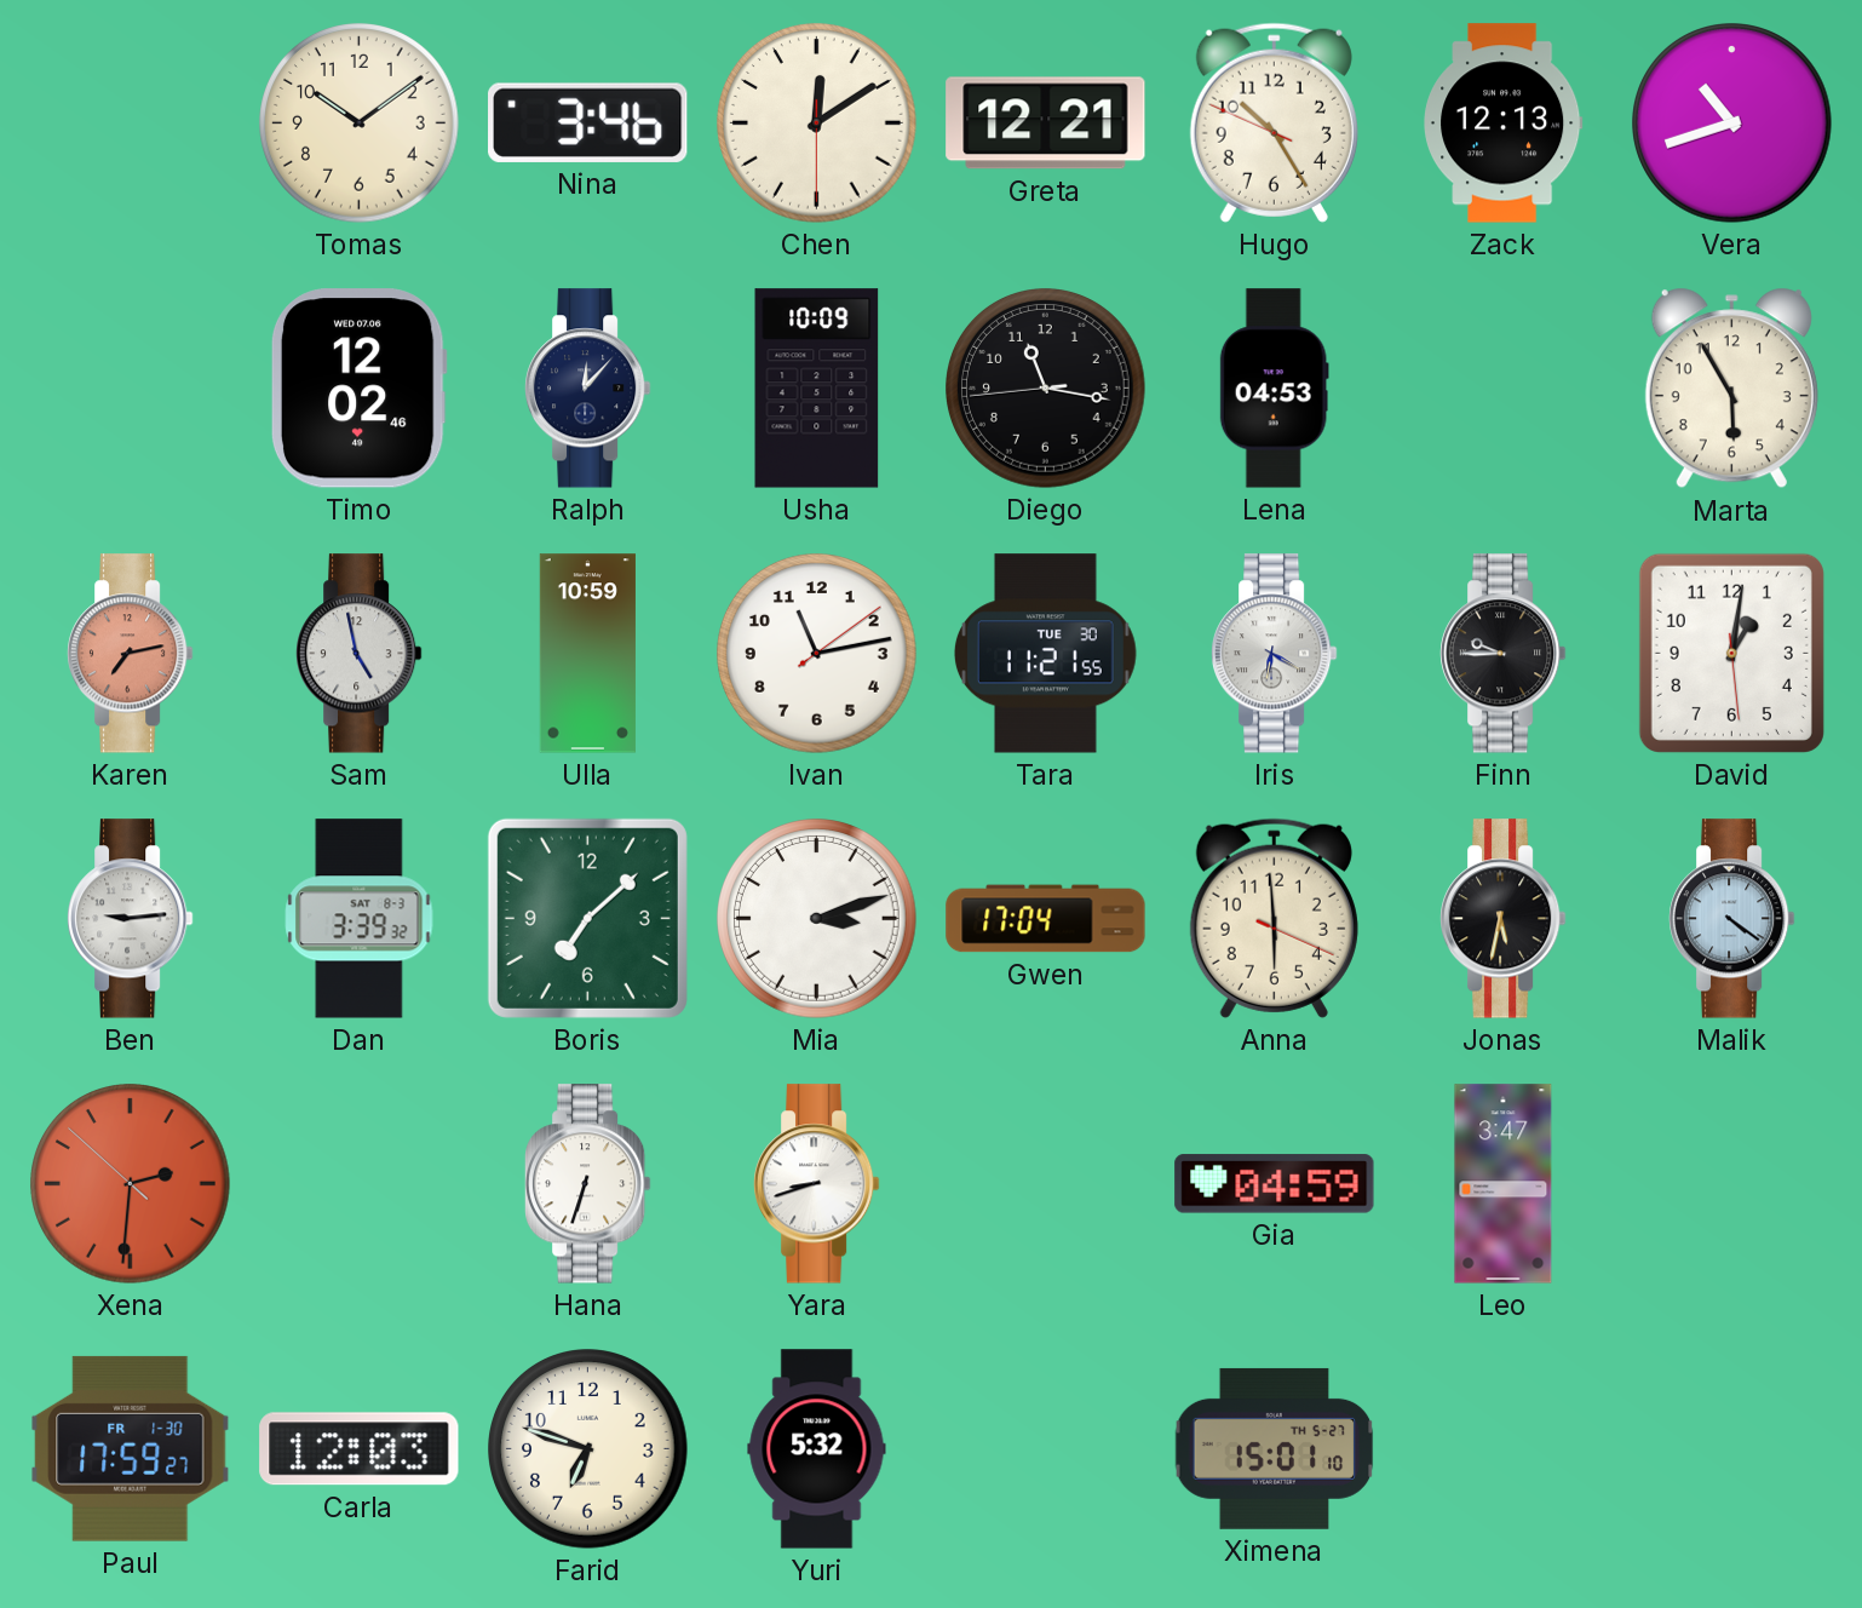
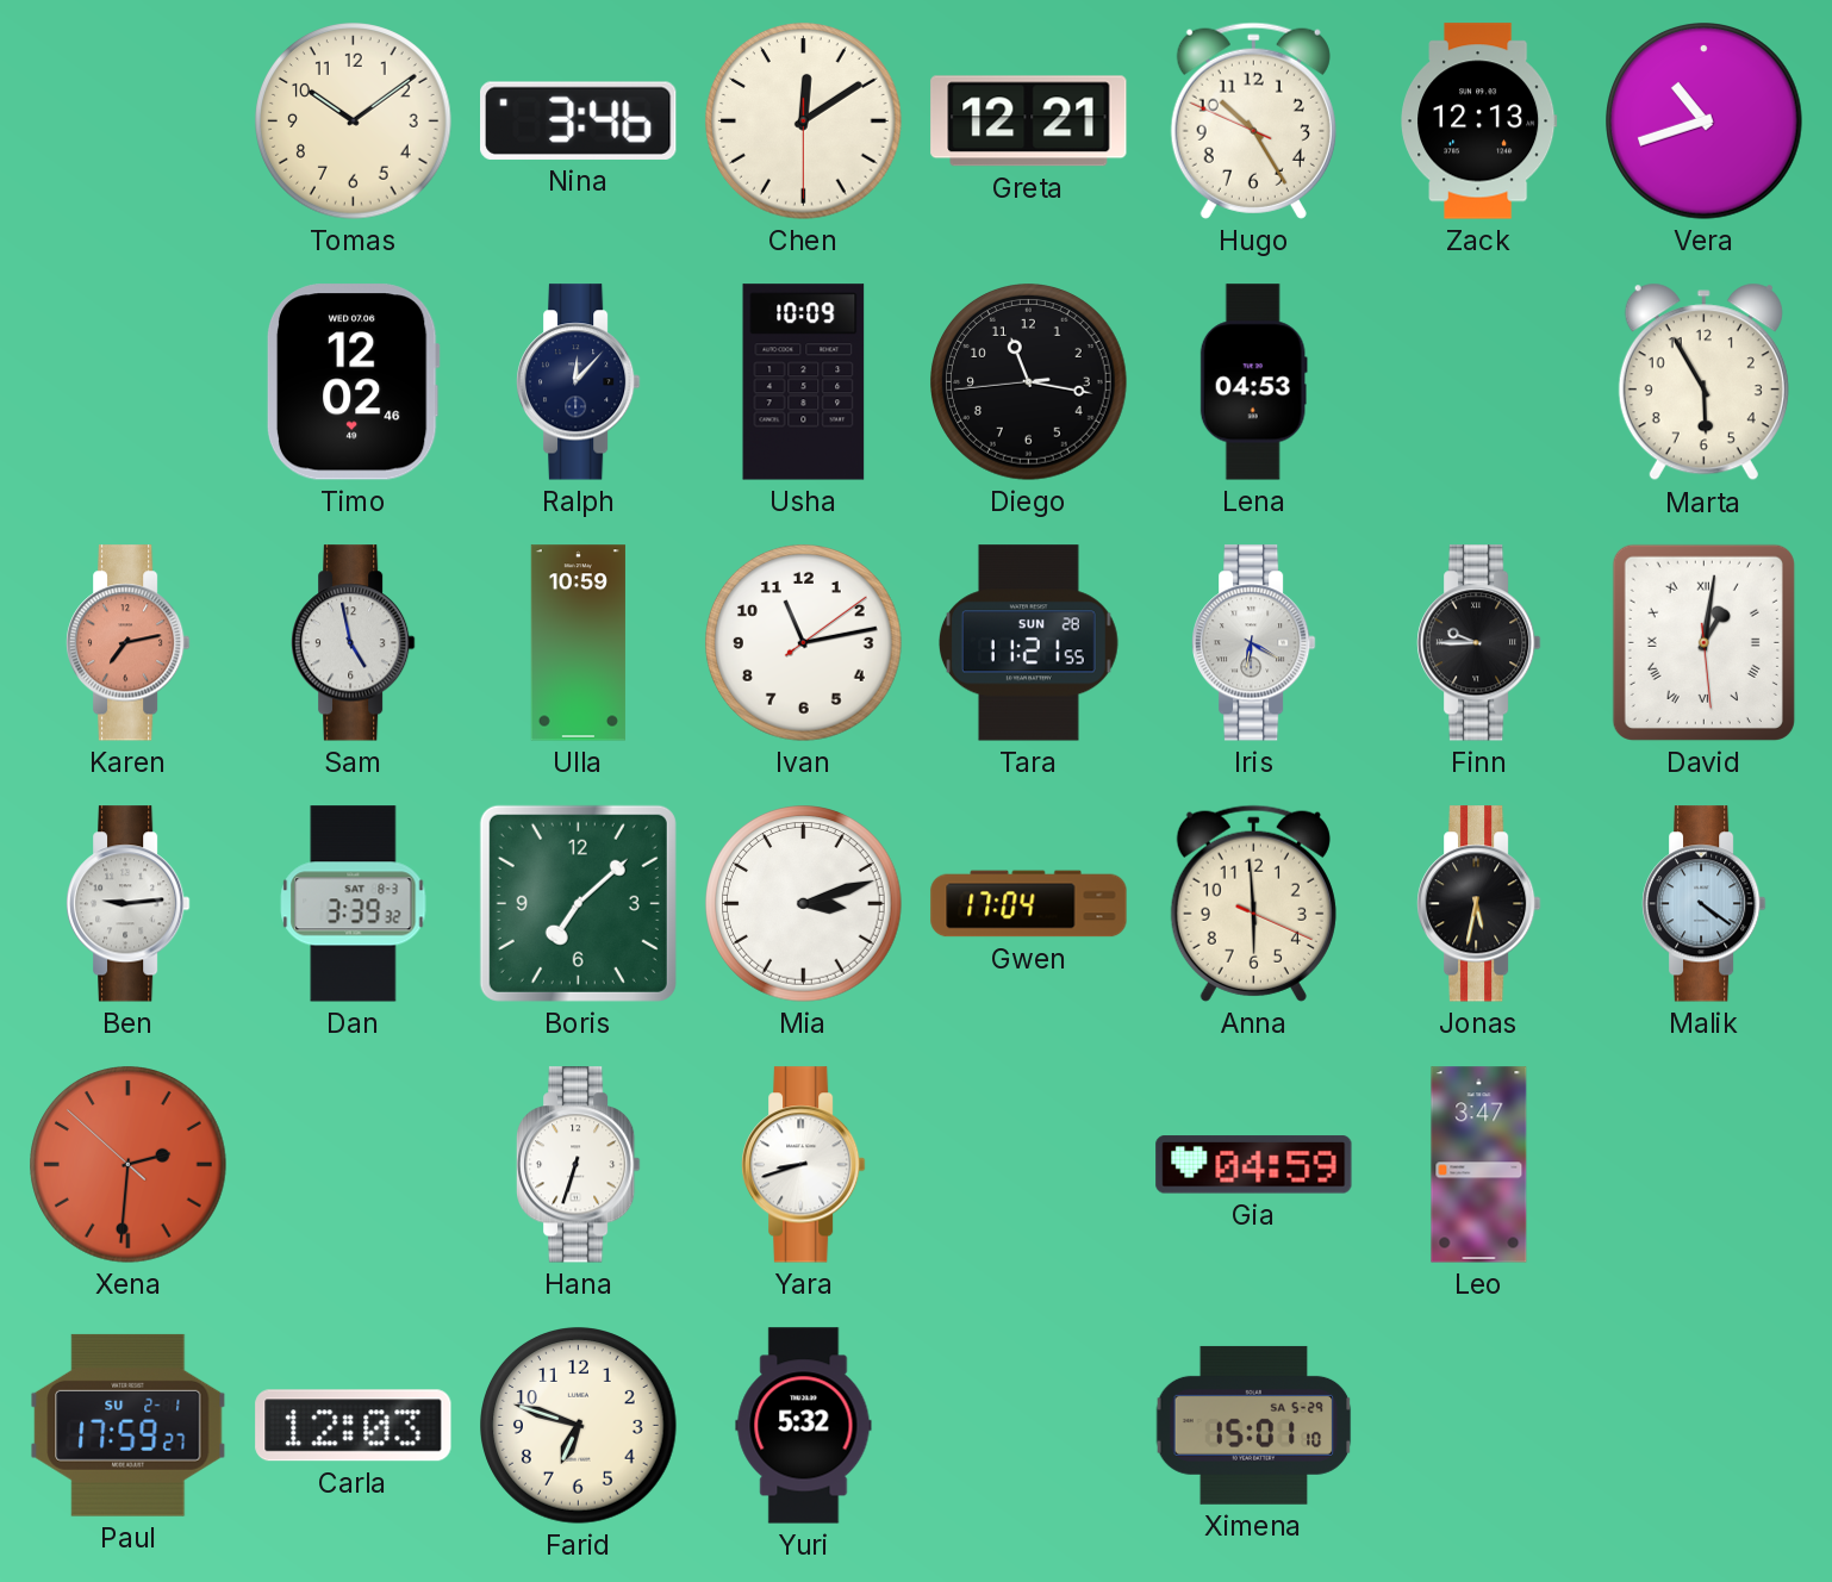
Tara date: TUE 30 -> SUN 28
David numerals: Arabic -> Roman
Paul date: FR 1-30 -> SU 2-1
Ximena date: TH 5-27 -> SA 5-29
